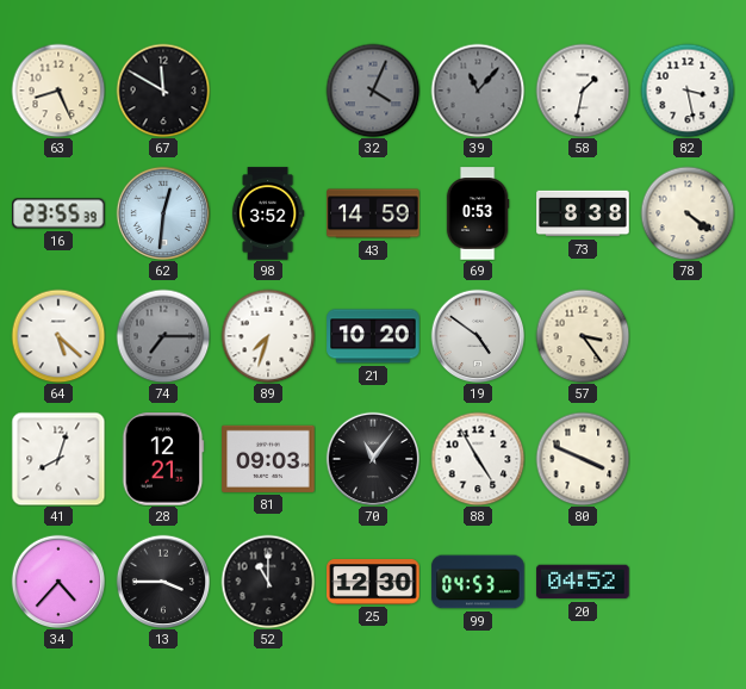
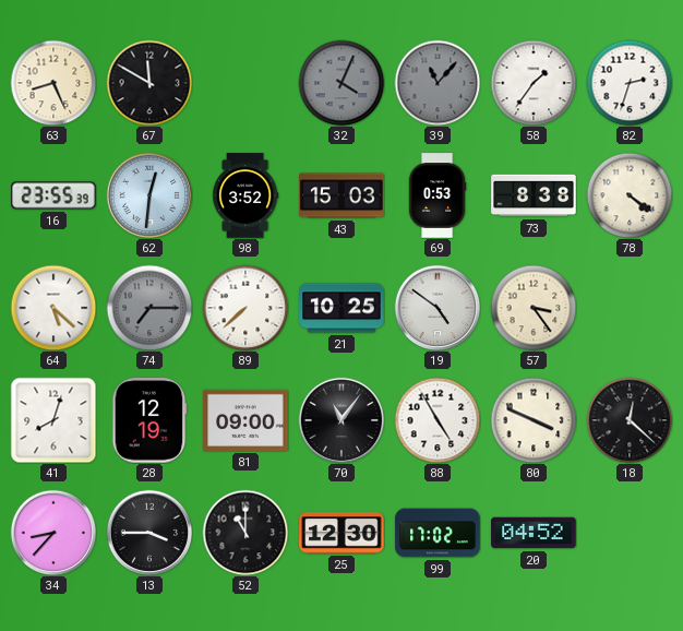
58: 1:32 -> 1:36
82: 3:28 -> 2:33
43: 14:59 -> 15:03
89: 7:33 -> 7:38
21: 10:20 -> 10:25
28: 12:21 -> 12:19
81: 09:03 -> 09:00
18: none -> 12:22
34: 4:37 -> 8:37
99: 04:53 -> 17:02
